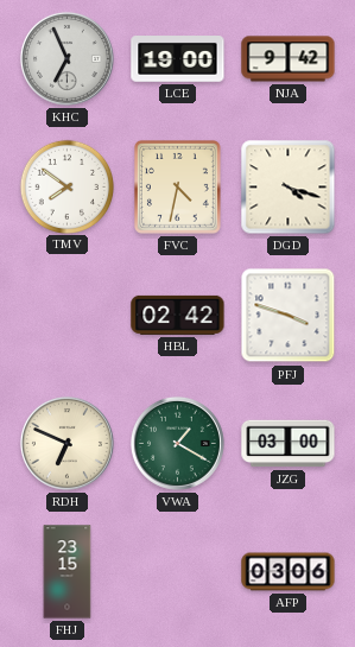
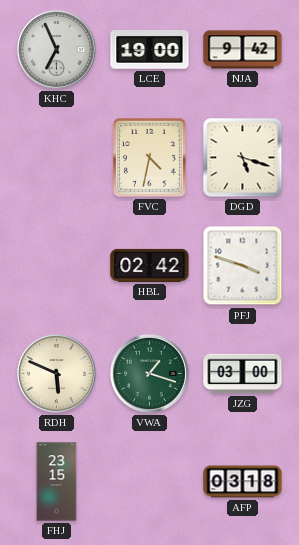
TMV: 7:51 -> none
DGD: 4:18 -> 5:18
RDH: 6:49 -> 5:49
VWA: 1:20 -> 1:18
AFP: 03:06 -> 03:18
